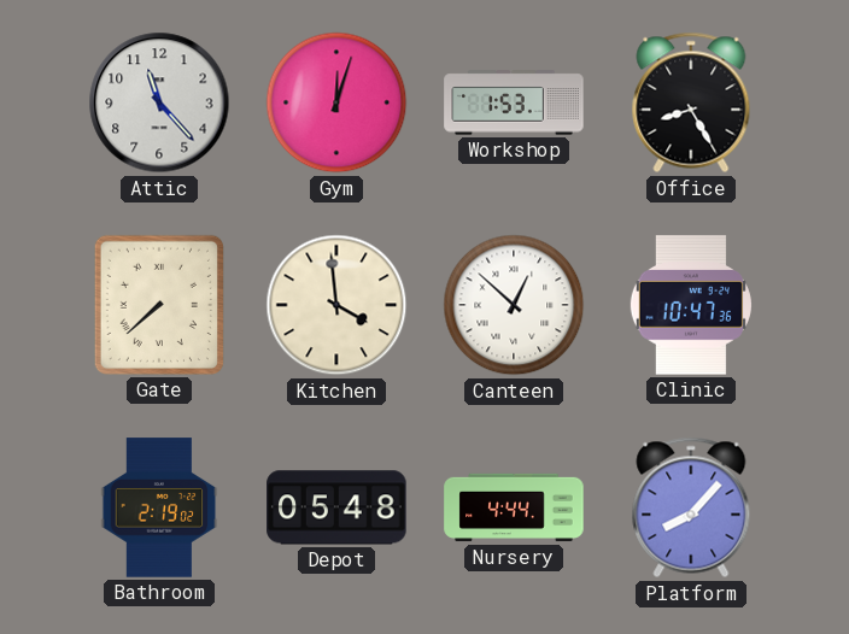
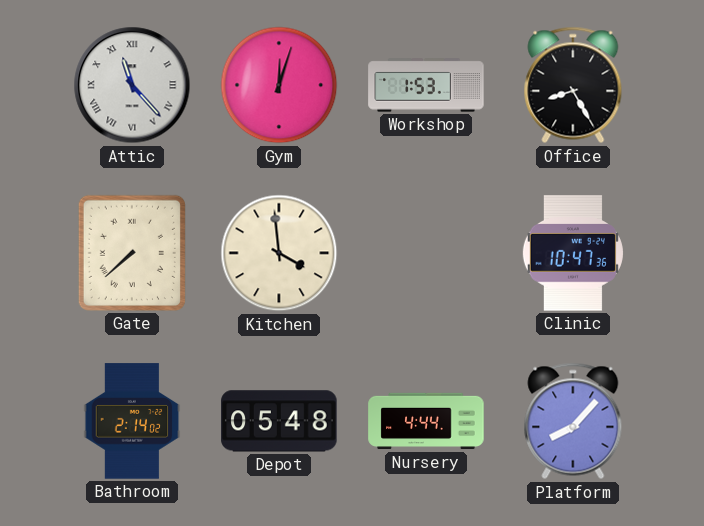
Attic numerals: Arabic -> Roman
Canteen: 12:52 -> none
Bathroom: 2:19 -> 2:14
